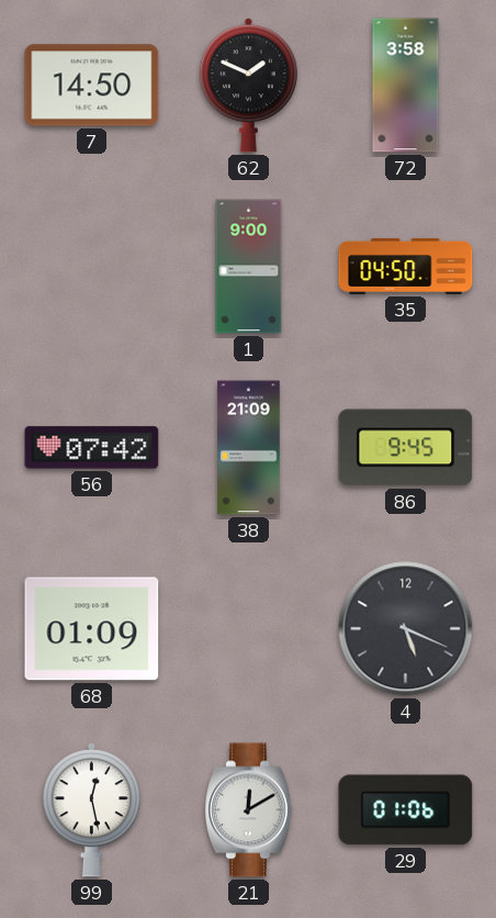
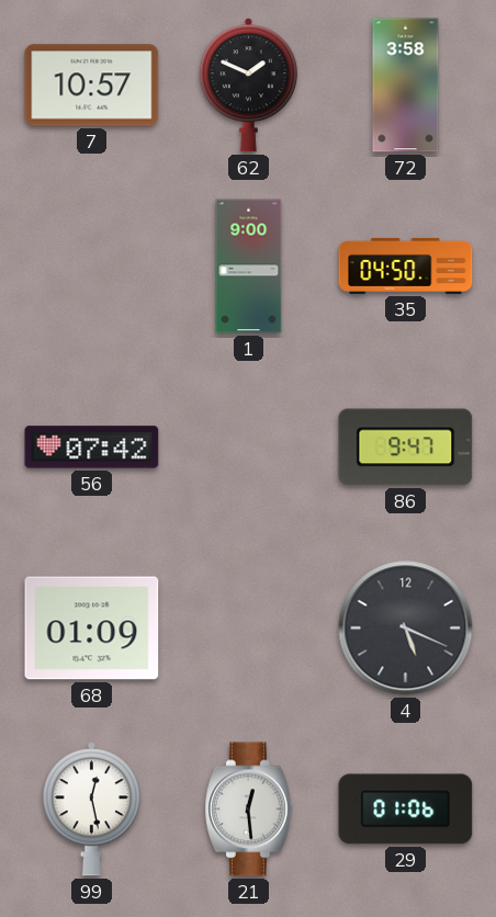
7: 14:50 -> 10:57
38: 21:09 -> none
86: 9:45 -> 9:47
21: 12:10 -> 12:29
